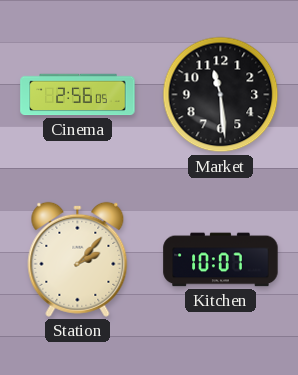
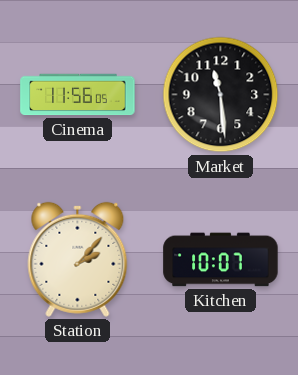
Cinema: 2:56 -> 11:56
